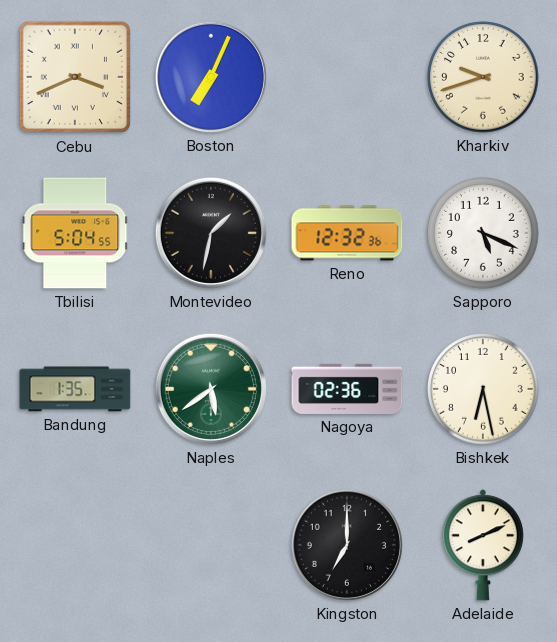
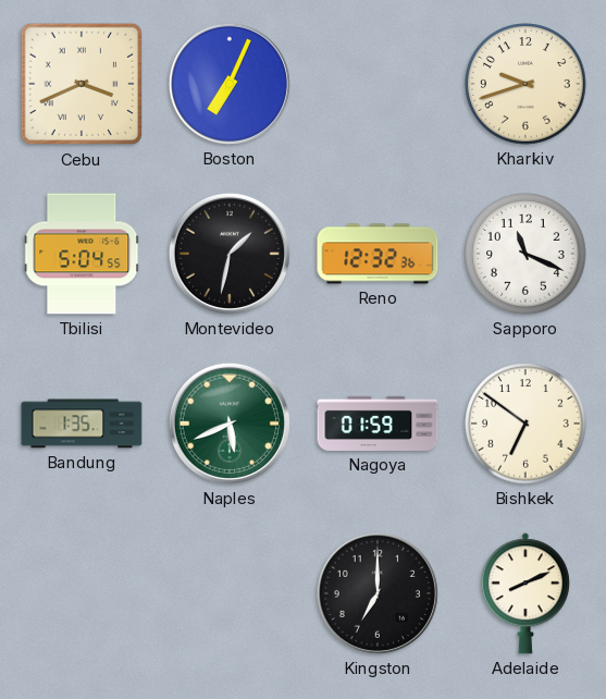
Sapporo: 5:19 -> 11:19
Naples: 5:39 -> 5:41
Nagoya: 02:36 -> 01:59
Bishkek: 6:28 -> 6:51
